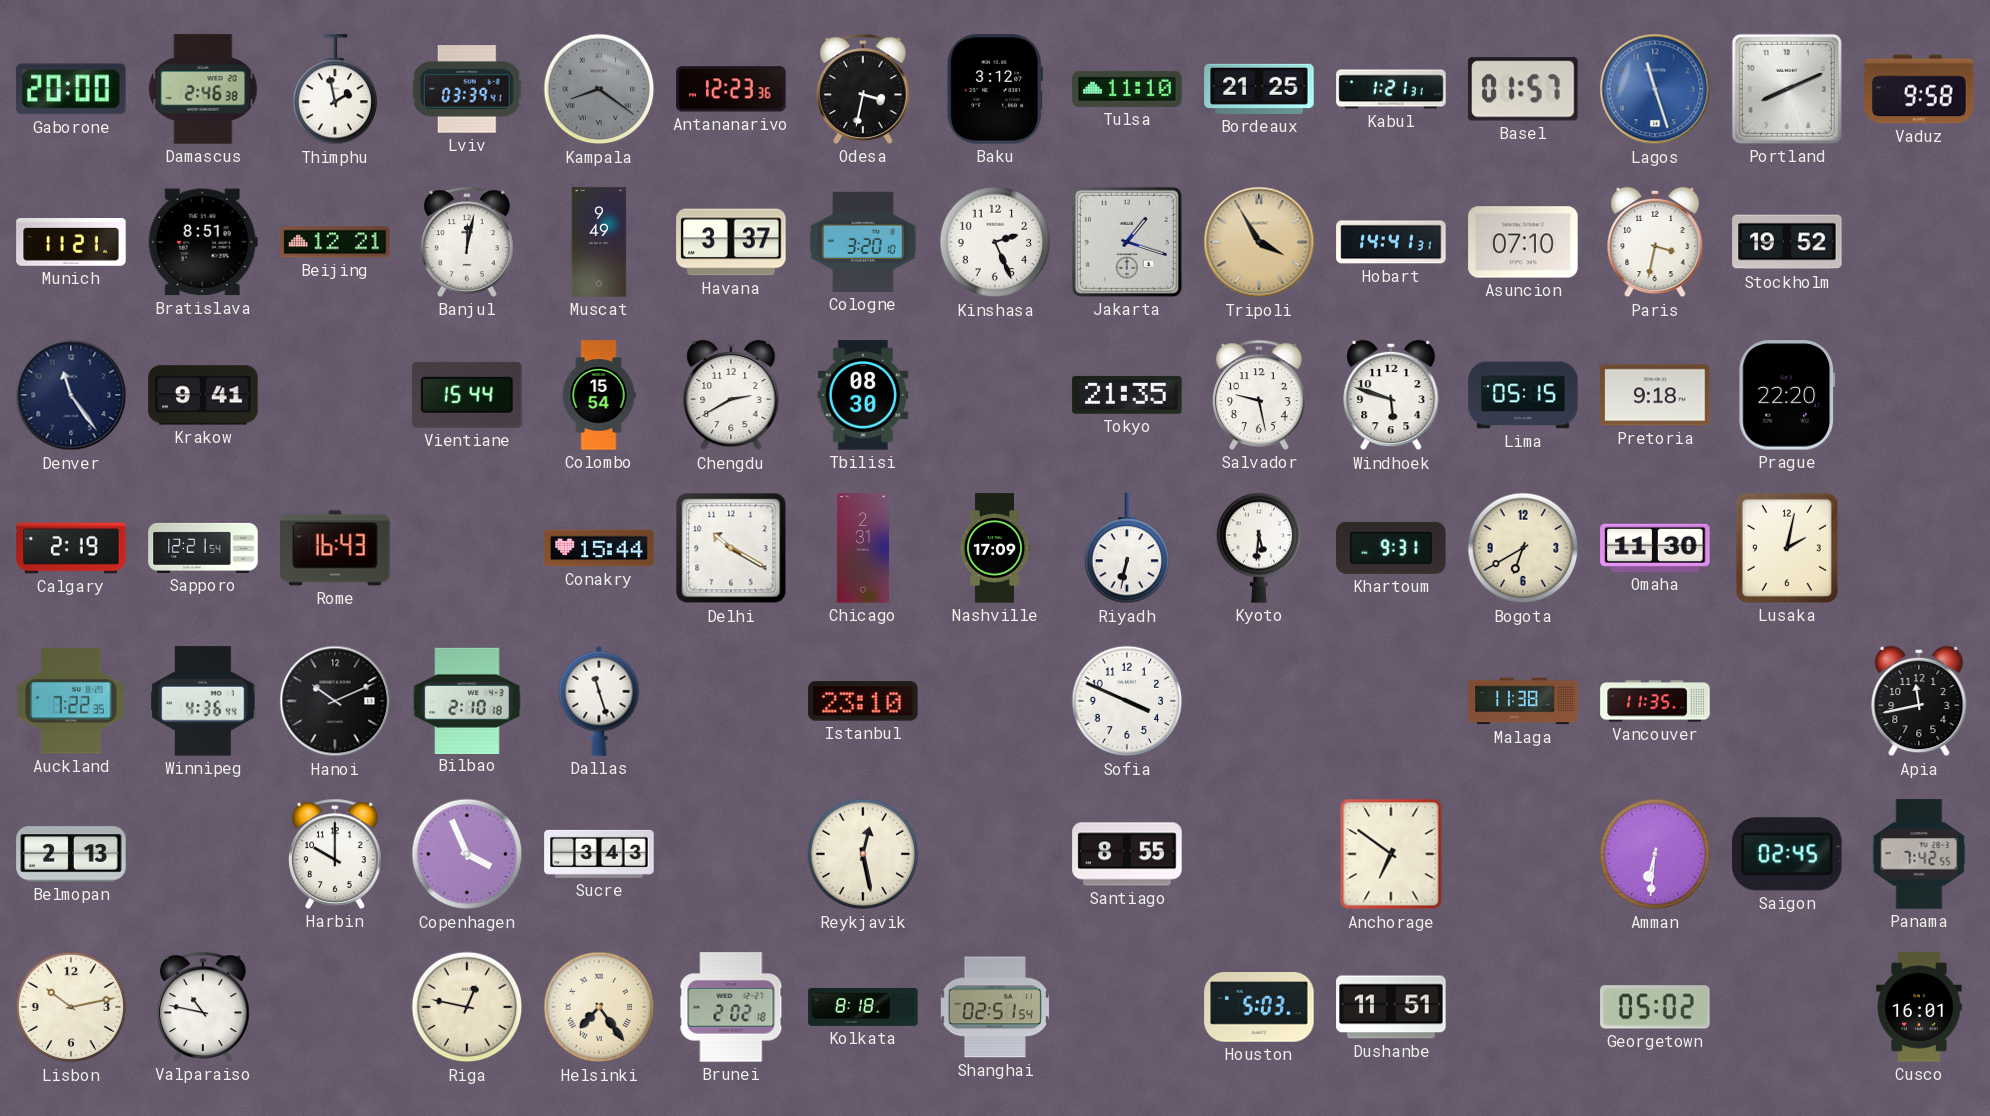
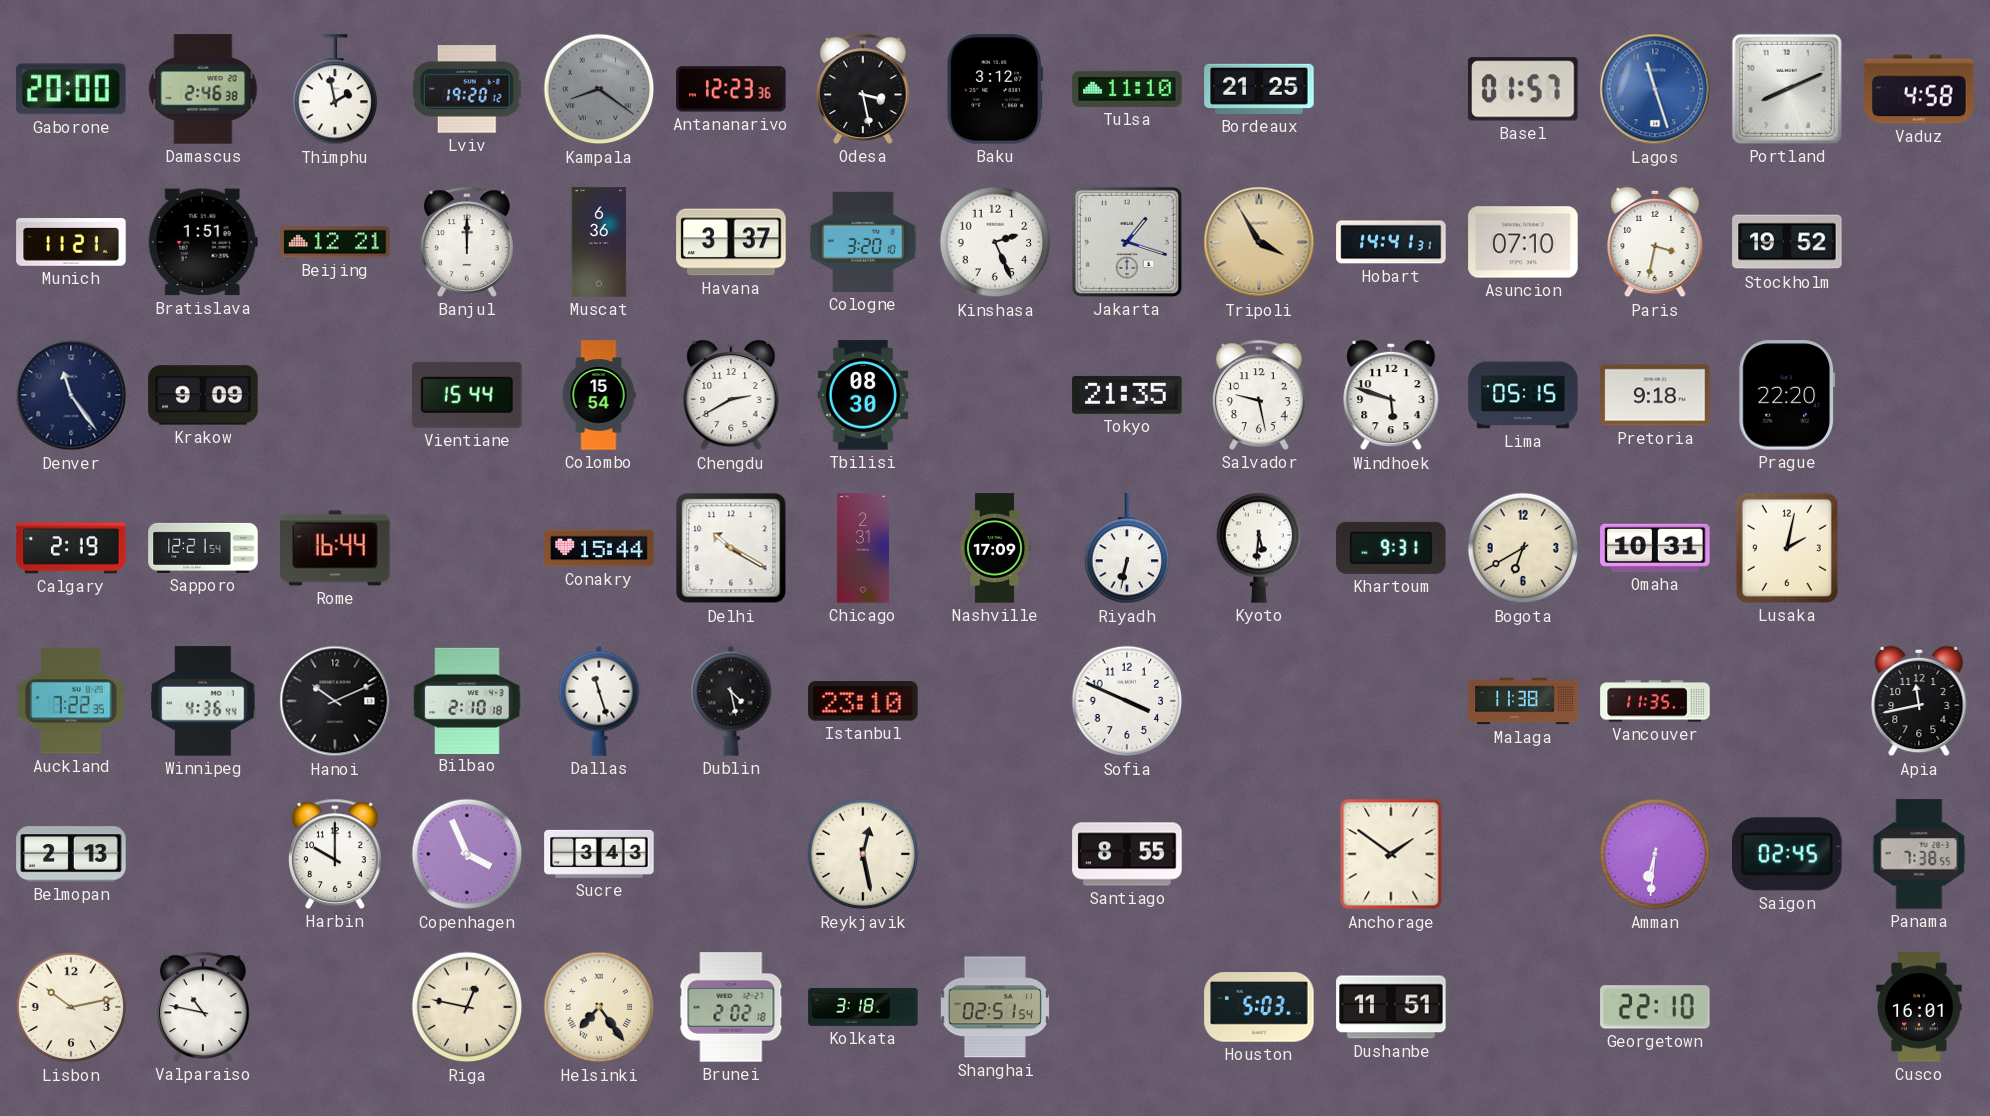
Lviv: 03:39 -> 19:20
Odesa: 3:32 -> 3:28
Kabul: 1:21 -> none
Vaduz: 9:58 -> 4:58
Bratislava: 8:51 -> 1:51
Banjul: 12:02 -> 12:00
Muscat: 9:49 -> 6:36
Krakow: 9:41 -> 9:09
Rome: 16:43 -> 16:44
Omaha: 11:30 -> 10:31
Dublin: none -> 4:28
Anchorage: 6:51 -> 1:51
Panama: 7:42 -> 7:38
Kolkata: 8:18 -> 3:18
Georgetown: 05:02 -> 22:10
